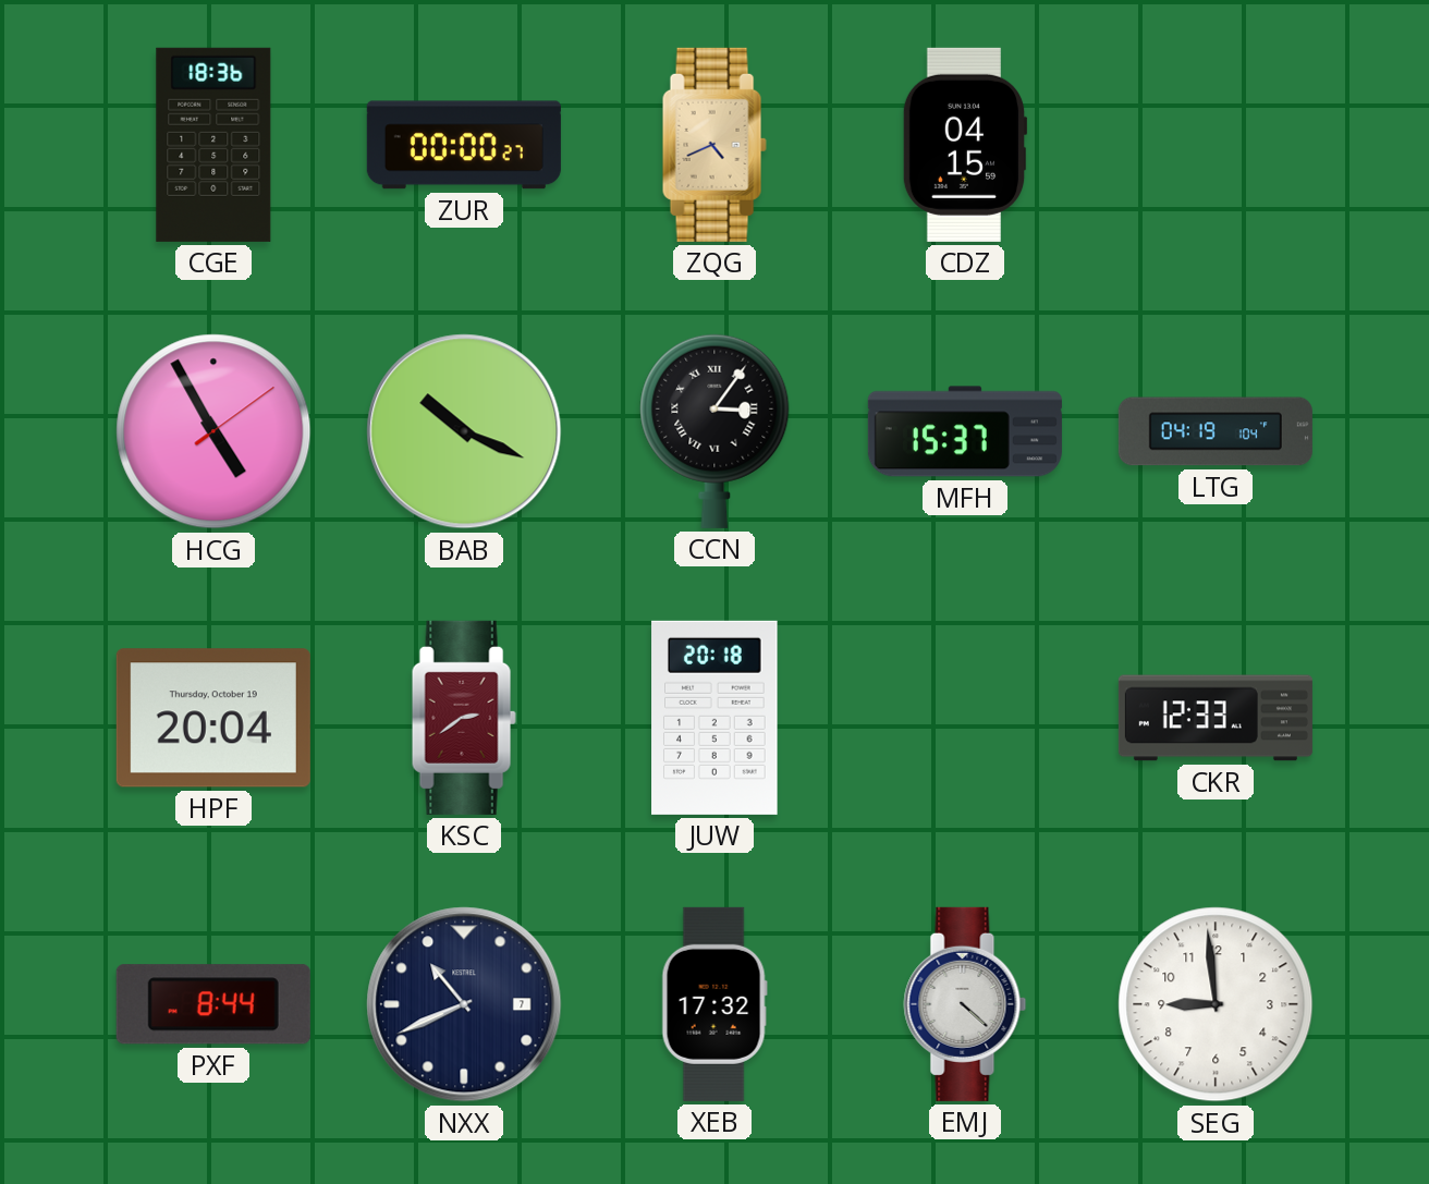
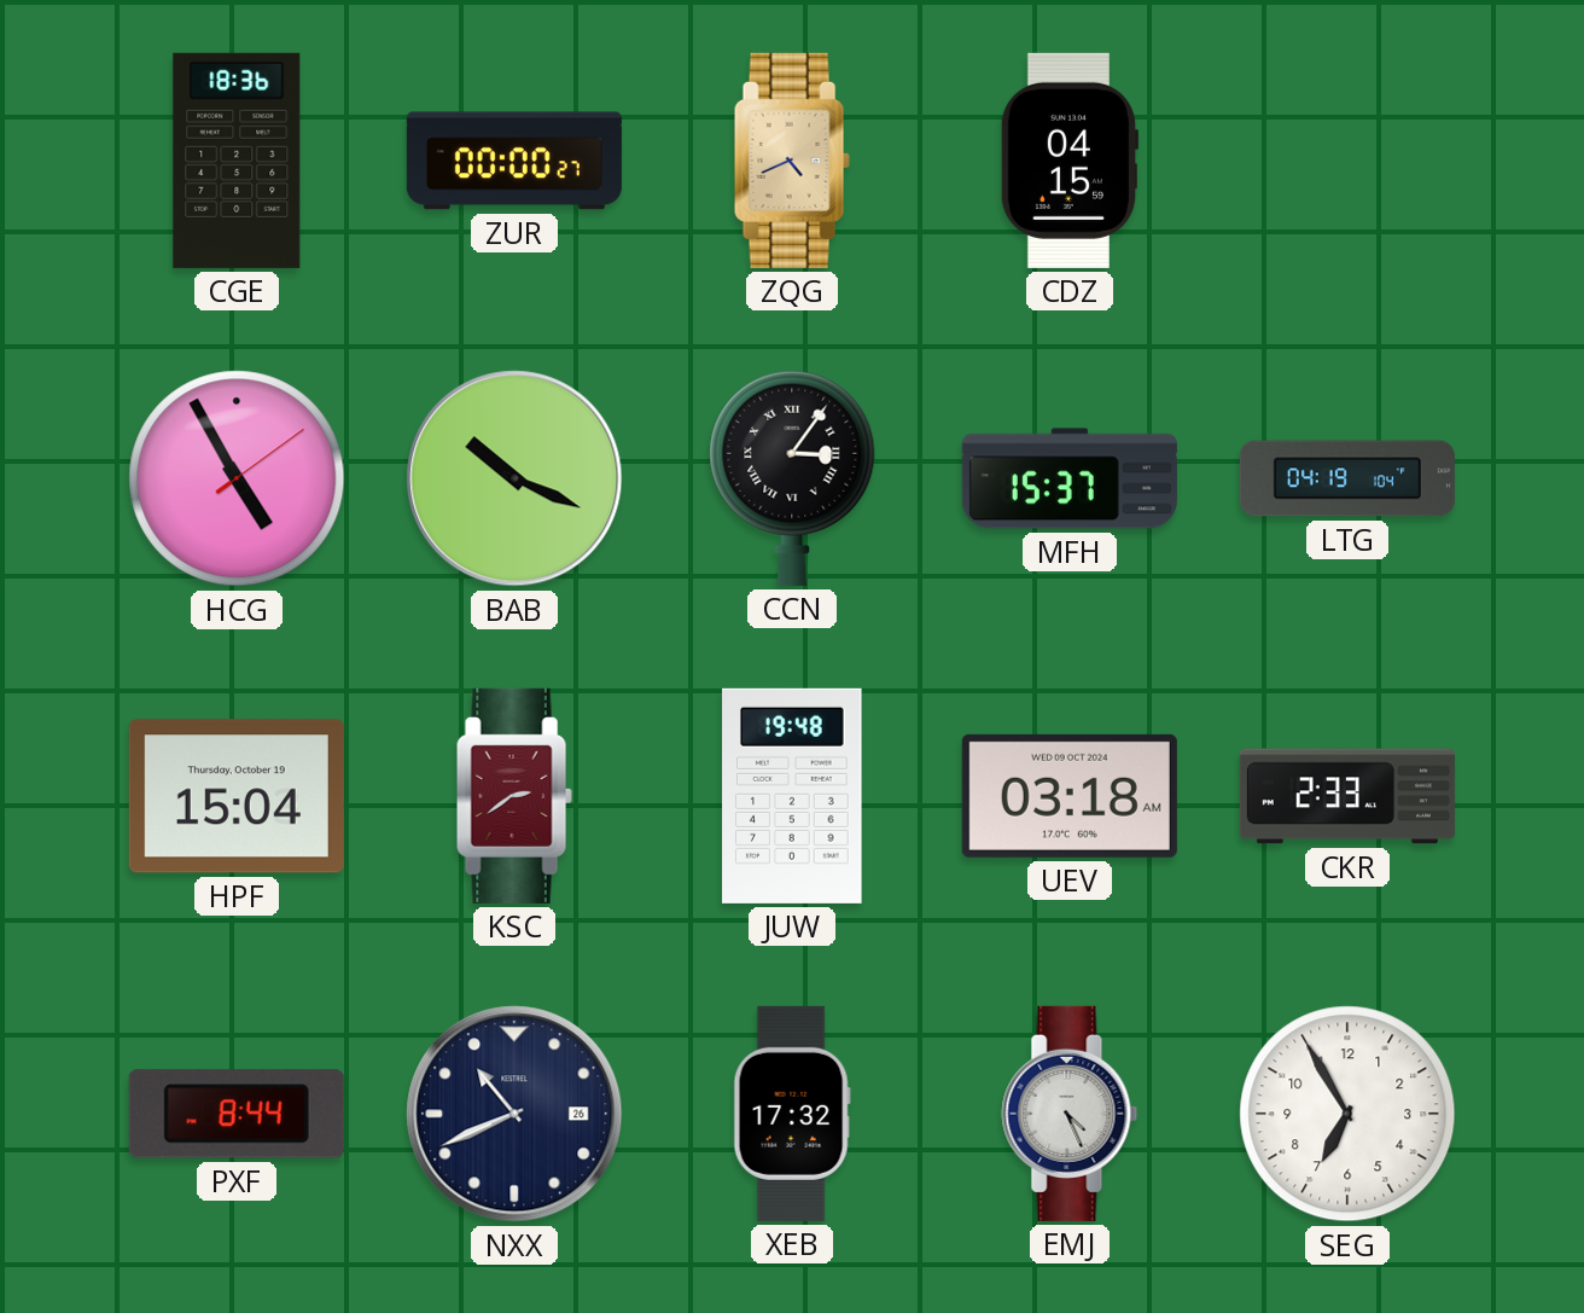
HPF: 20:04 -> 15:04
JUW: 20:18 -> 19:48
UEV: none -> 03:18
CKR: 12:33 -> 2:33
NXX date: 7 -> 26
EMJ: 4:22 -> 4:26
SEG: 8:59 -> 6:55
